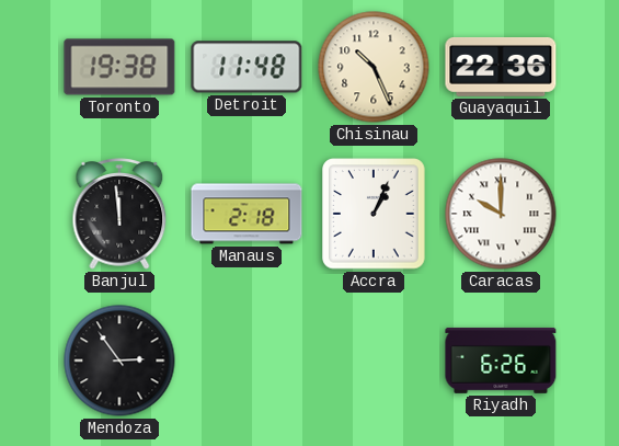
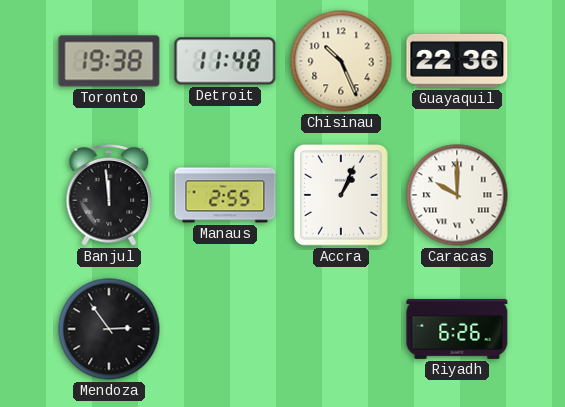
Manaus: 2:18 -> 2:55
